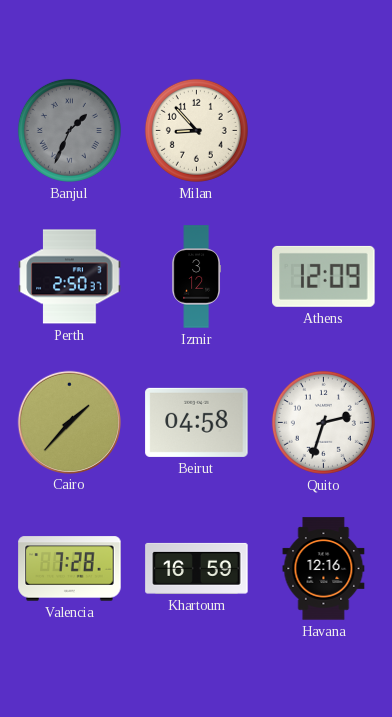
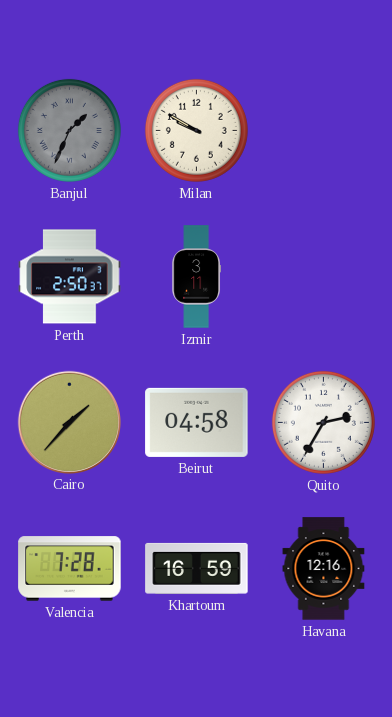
Milan: 8:53 -> 9:50
Izmir: 3:12 -> 3:11
Athens: 12:09 -> none
Quito: 2:33 -> 2:35
